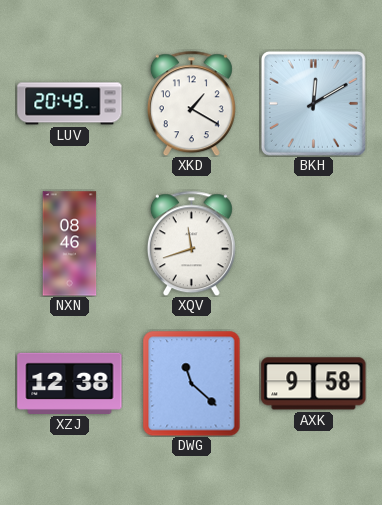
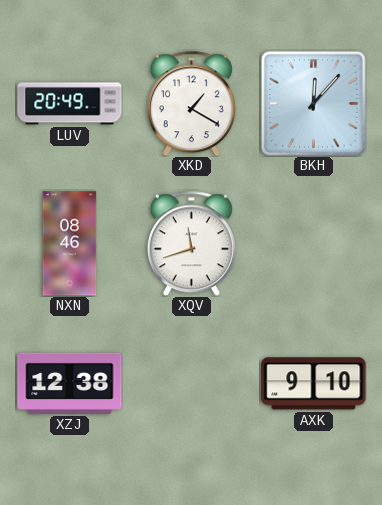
BKH: 12:10 -> 12:07
DWG: 11:22 -> none
AXK: 9:58 -> 9:10
